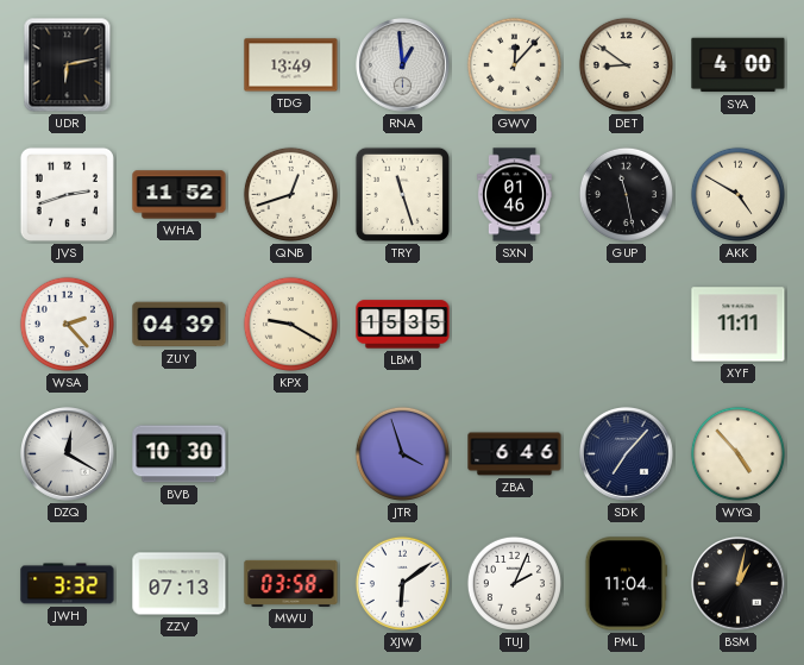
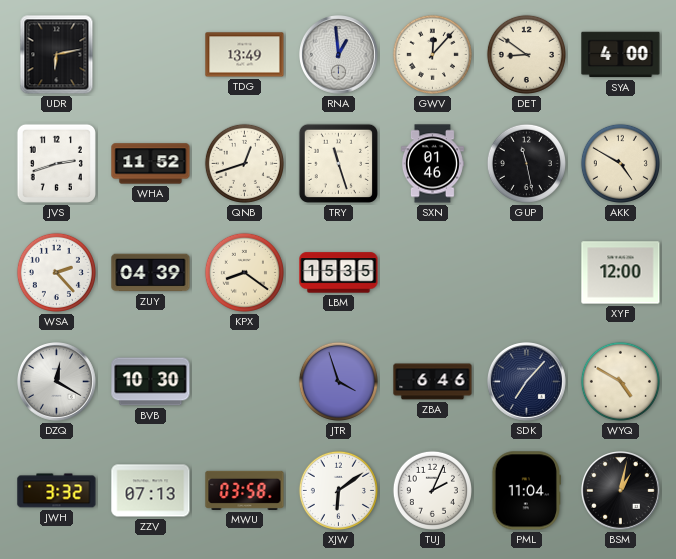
KPX: 9:20 -> 8:21
XYF: 11:11 -> 12:00
WYQ: 4:53 -> 4:50
